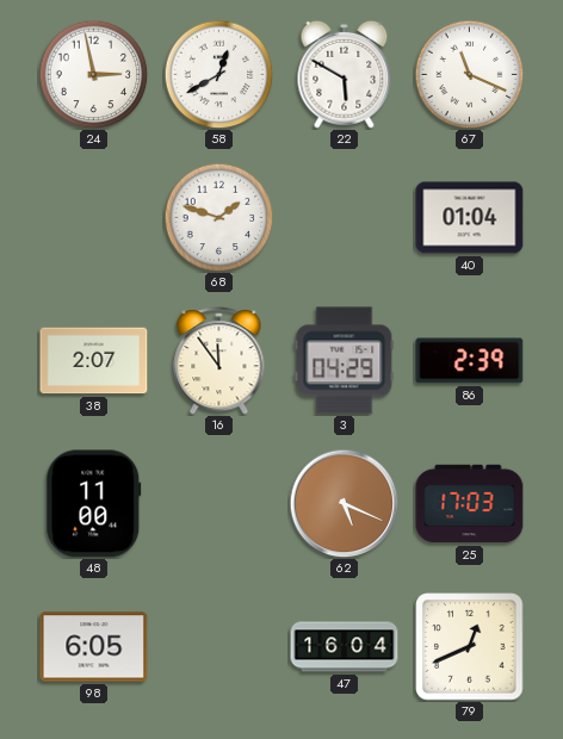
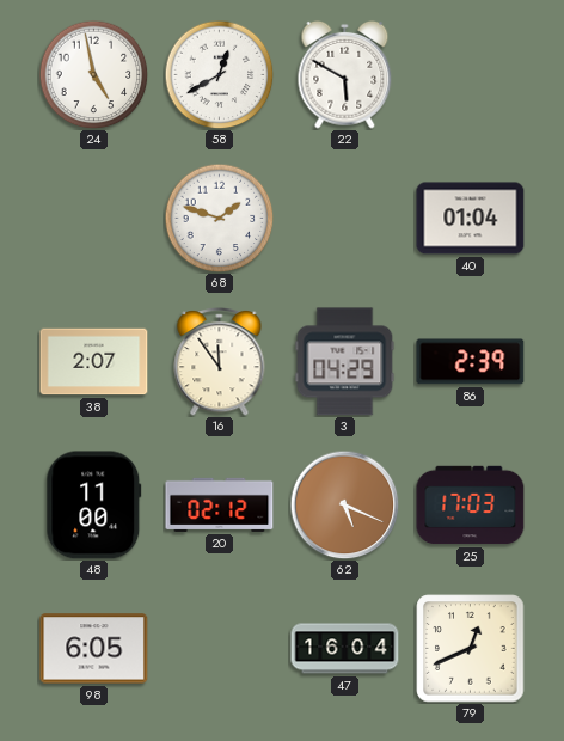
24: 2:58 -> 4:58
67: 11:19 -> none
20: none -> 02:12
